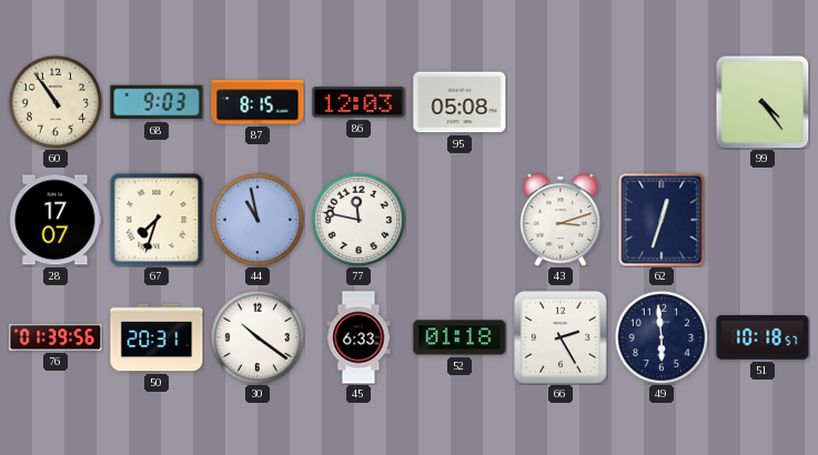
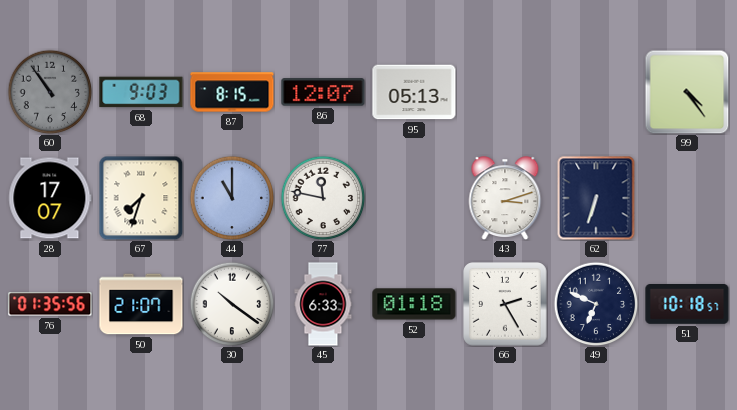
60 dial: cream -> grey
86: 12:03 -> 12:07
95: 05:08 -> 05:13
44: 10:58 -> 11:00
62: 12:33 -> 6:33
76: 01:39 -> 01:35
50: 20:31 -> 21:07
49: 5:59 -> 6:49
